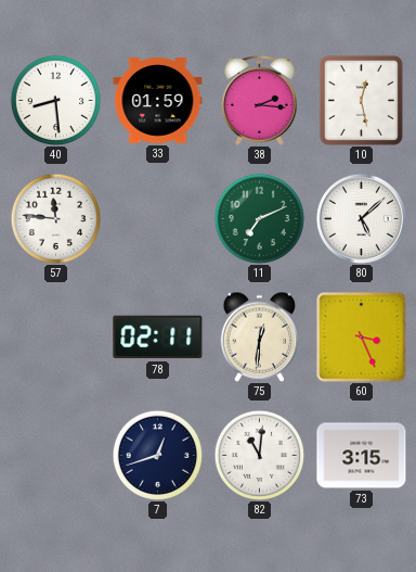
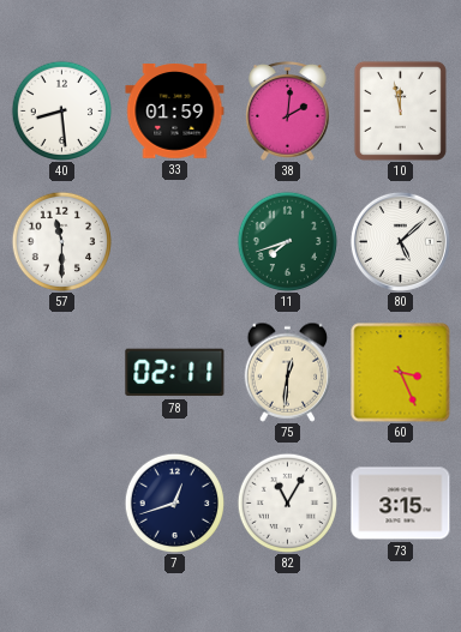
38: 2:16 -> 2:01
10: 12:28 -> 11:58
57: 11:46 -> 11:30
11: 7:11 -> 7:42
82: 11:01 -> 11:05
